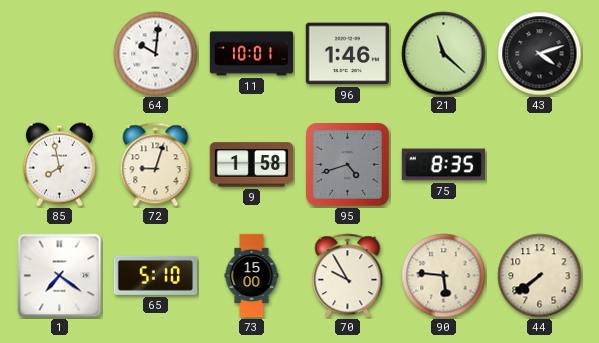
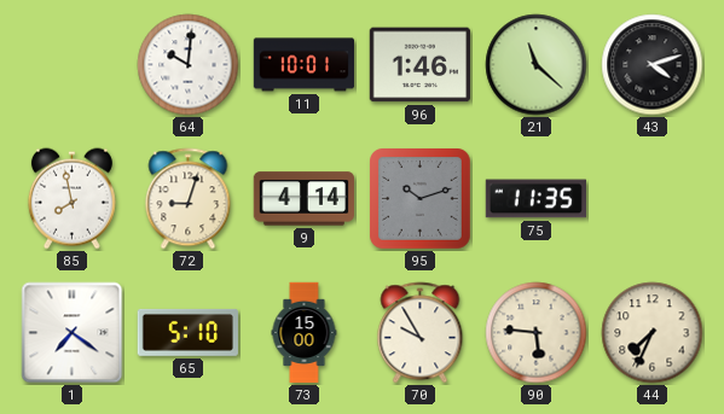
9: 1:58 -> 4:14
95: 4:42 -> 10:12
75: 8:35 -> 11:35
44: 7:39 -> 7:34
